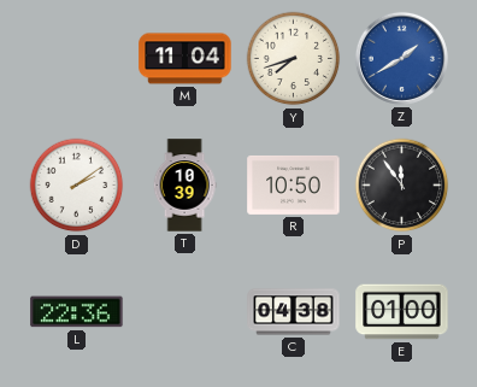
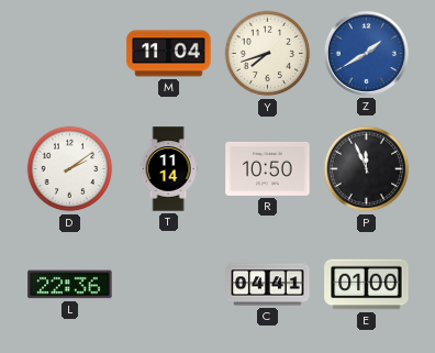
T: 10:39 -> 11:14
P: 11:54 -> 11:56
C: 04:38 -> 04:41
